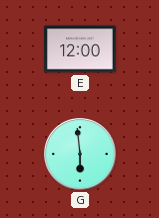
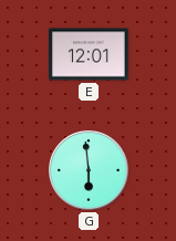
E: 12:00 -> 12:01
